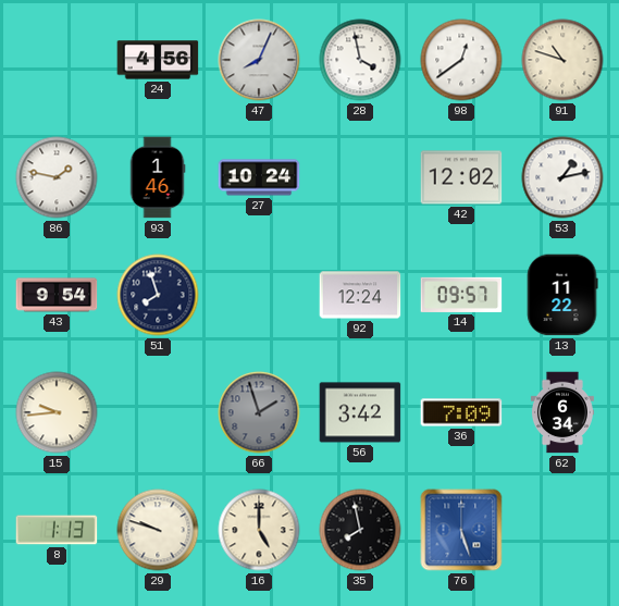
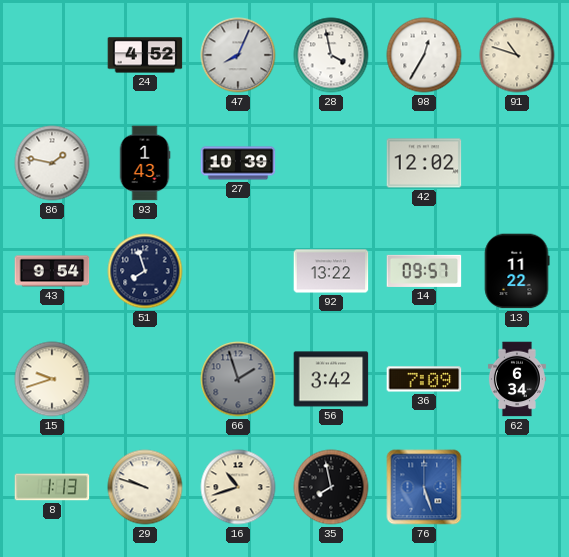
24: 4:56 -> 4:52
98: 12:39 -> 12:35
93: 1:46 -> 1:43
27: 10:24 -> 10:39
53: 1:13 -> none
92: 12:24 -> 13:22
15: 9:44 -> 9:42
16: 5:00 -> 10:42
